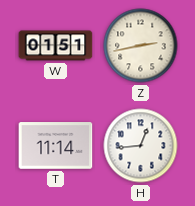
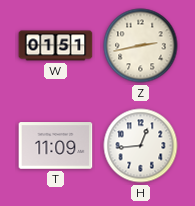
T: 11:14 -> 11:09
